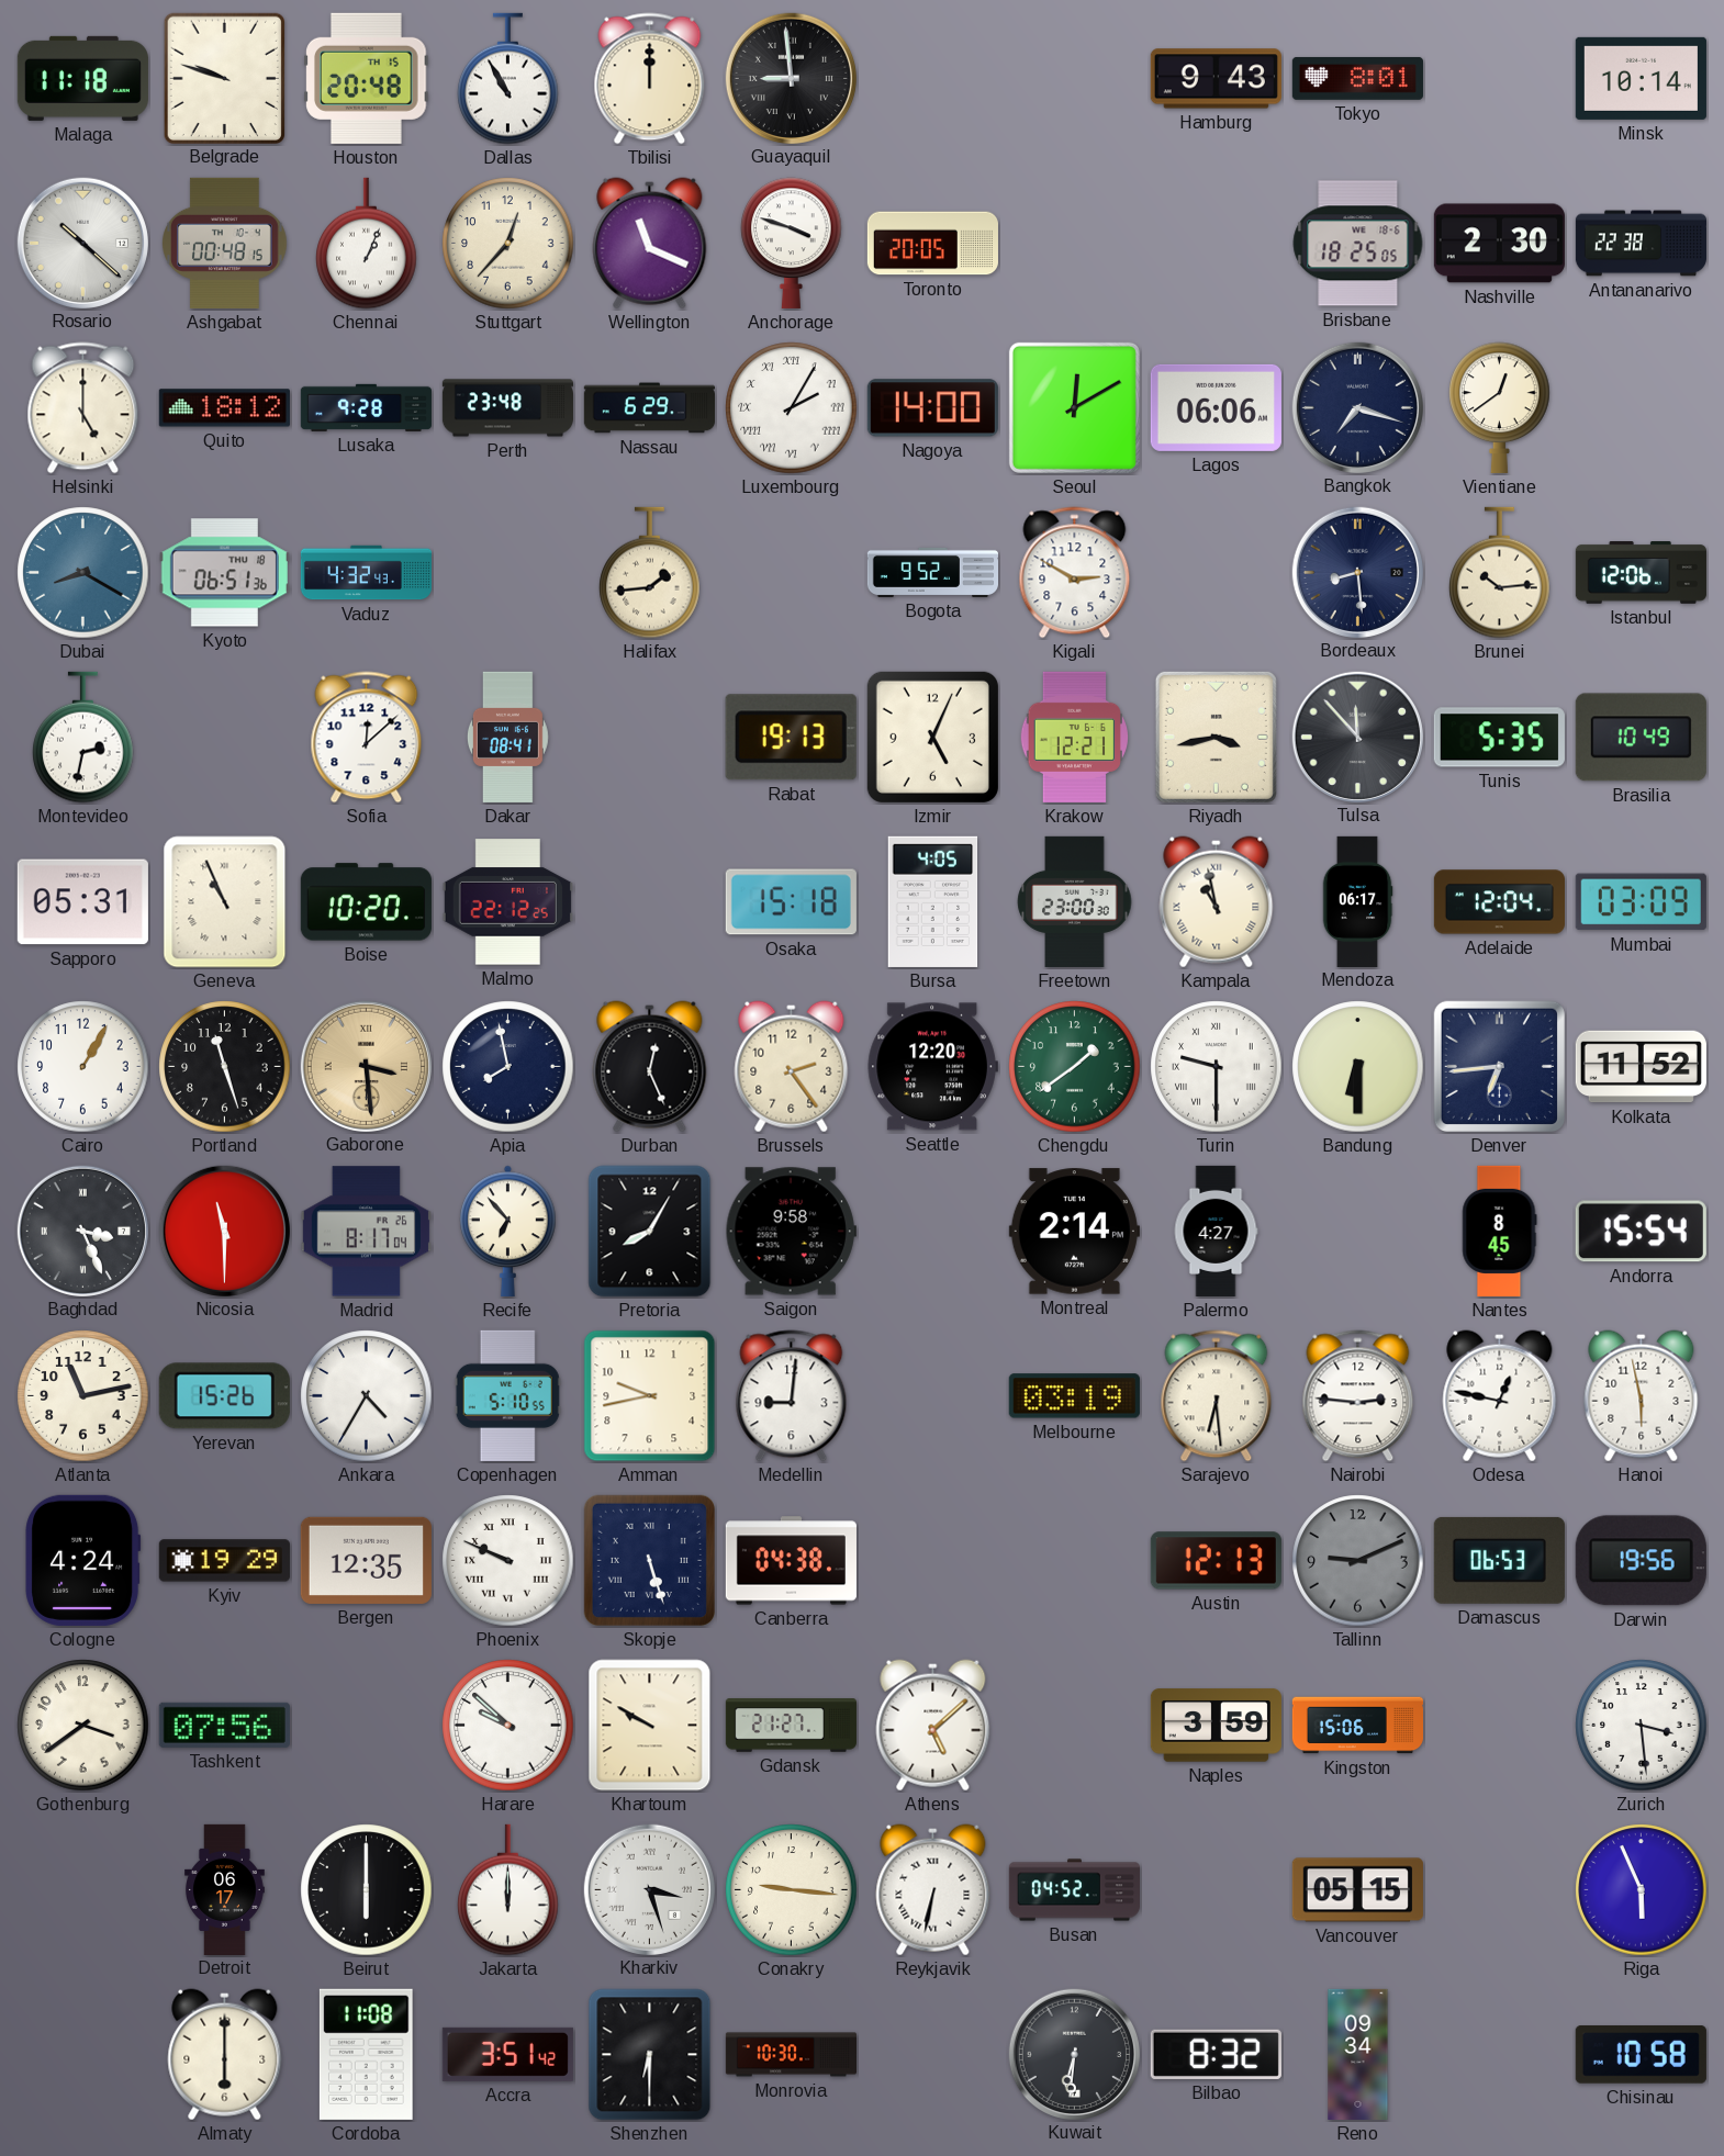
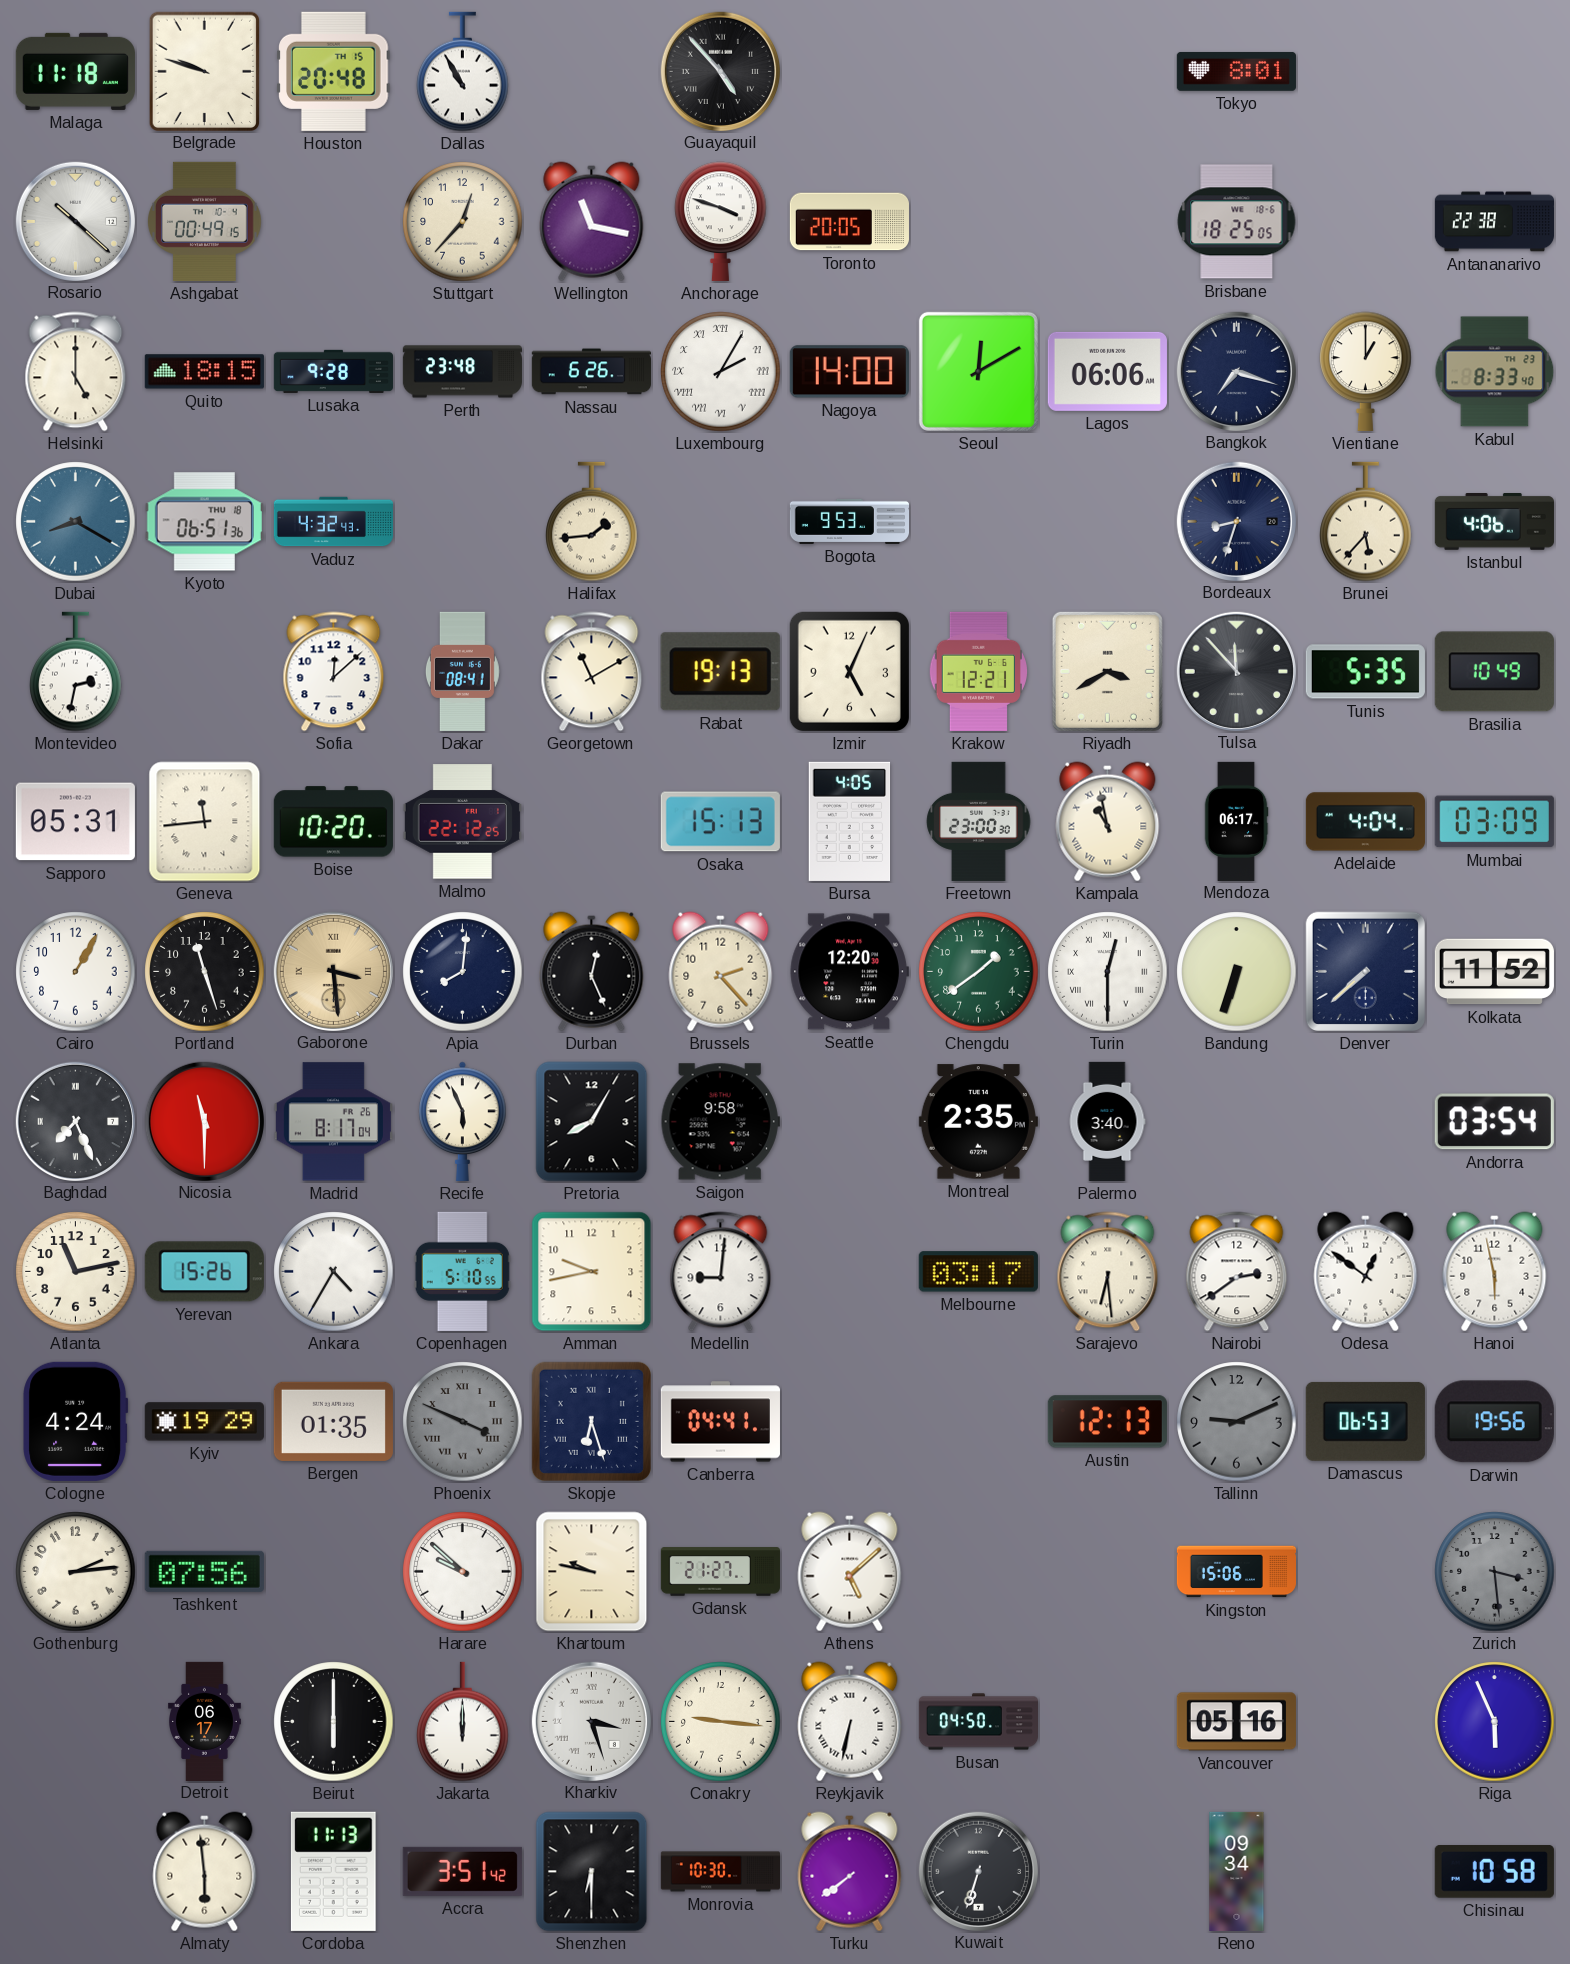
Tbilisi: 12:00 -> none
Guayaquil: 8:59 -> 4:53
Hamburg: 9:43 -> none
Minsk: 10:14 -> none
Ashgabat: 00:48 -> 00:49
Chennai: 1:04 -> none
Wellington: 11:19 -> 11:17
Nashville: 2:30 -> none
Quito: 18:12 -> 18:15
Nassau: 6:29 -> 6:26
Vientiane: 12:39 -> 1:00
Kabul: none -> 8:33
Bogota: 9:52 -> 9:53
Kigali: 2:50 -> none
Bordeaux: 8:29 -> 8:33
Brunei: 10:14 -> 5:37
Istanbul: 12:06 -> 4:06
Georgetown: none -> 11:10
Riyadh: 3:43 -> 3:40
Geneva: 10:56 -> 11:44
Osaka: 15:18 -> 15:13
Adelaide: 12:04 -> 4:04
Apia: 7:58 -> 8:01
Brussels: 2:24 -> 2:23
Turin: 9:30 -> 12:30
Bandung: 6:30 -> 6:33
Denver: 6:44 -> 7:38
Baghdad: 3:26 -> 7:26
Recife: 6:53 -> 5:56
Montreal: 2:14 -> 2:35
Palermo: 4:27 -> 3:40
Nantes: 8:45 -> none
Andorra: 15:54 -> 03:54
Melbourne: 03:19 -> 03:17
Nairobi: 2:46 -> 2:39
Odesa: 12:47 -> 12:51
Bergen: 12:35 -> 01:35
Phoenix: 9:49 -> 3:49
Phoenix dial: white -> grey
Skopje: 5:27 -> 6:27
Canberra: 04:38 -> 04:41
Gothenburg: 3:39 -> 2:14
Khartoum: 9:50 -> 9:47
Naples: 3:59 -> none
Zurich dial: white -> grey
Busan: 04:52 -> 04:50
Vancouver: 05:15 -> 05:16
Almaty: 6:00 -> 5:59
Cordoba: 11:08 -> 11:13
Turku: none -> 7:39
Kuwait: 6:31 -> 6:33
Bilbao: 8:32 -> none
